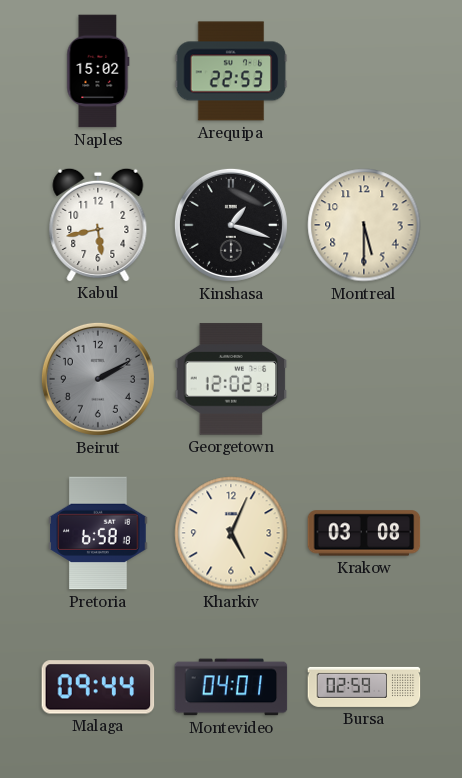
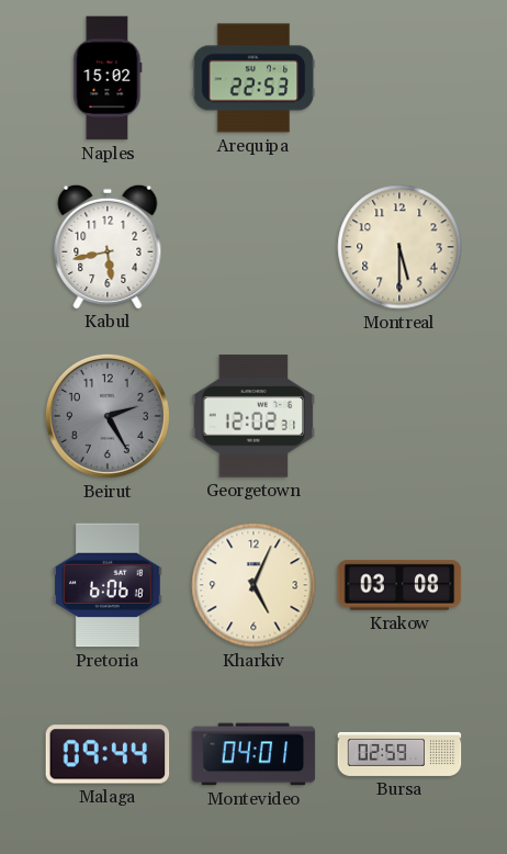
Kinshasa: 1:18 -> none
Beirut: 2:10 -> 2:25
Pretoria: 6:58 -> 6:06
